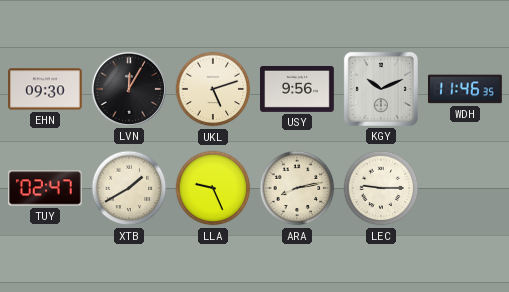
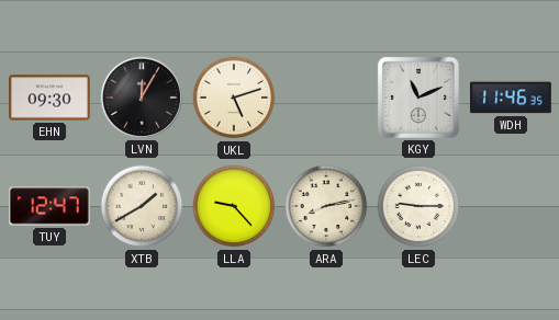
USY: 9:56 -> none
KGY: 10:11 -> 11:11
TUY: 02:47 -> 12:47
LLA: 9:26 -> 9:23
